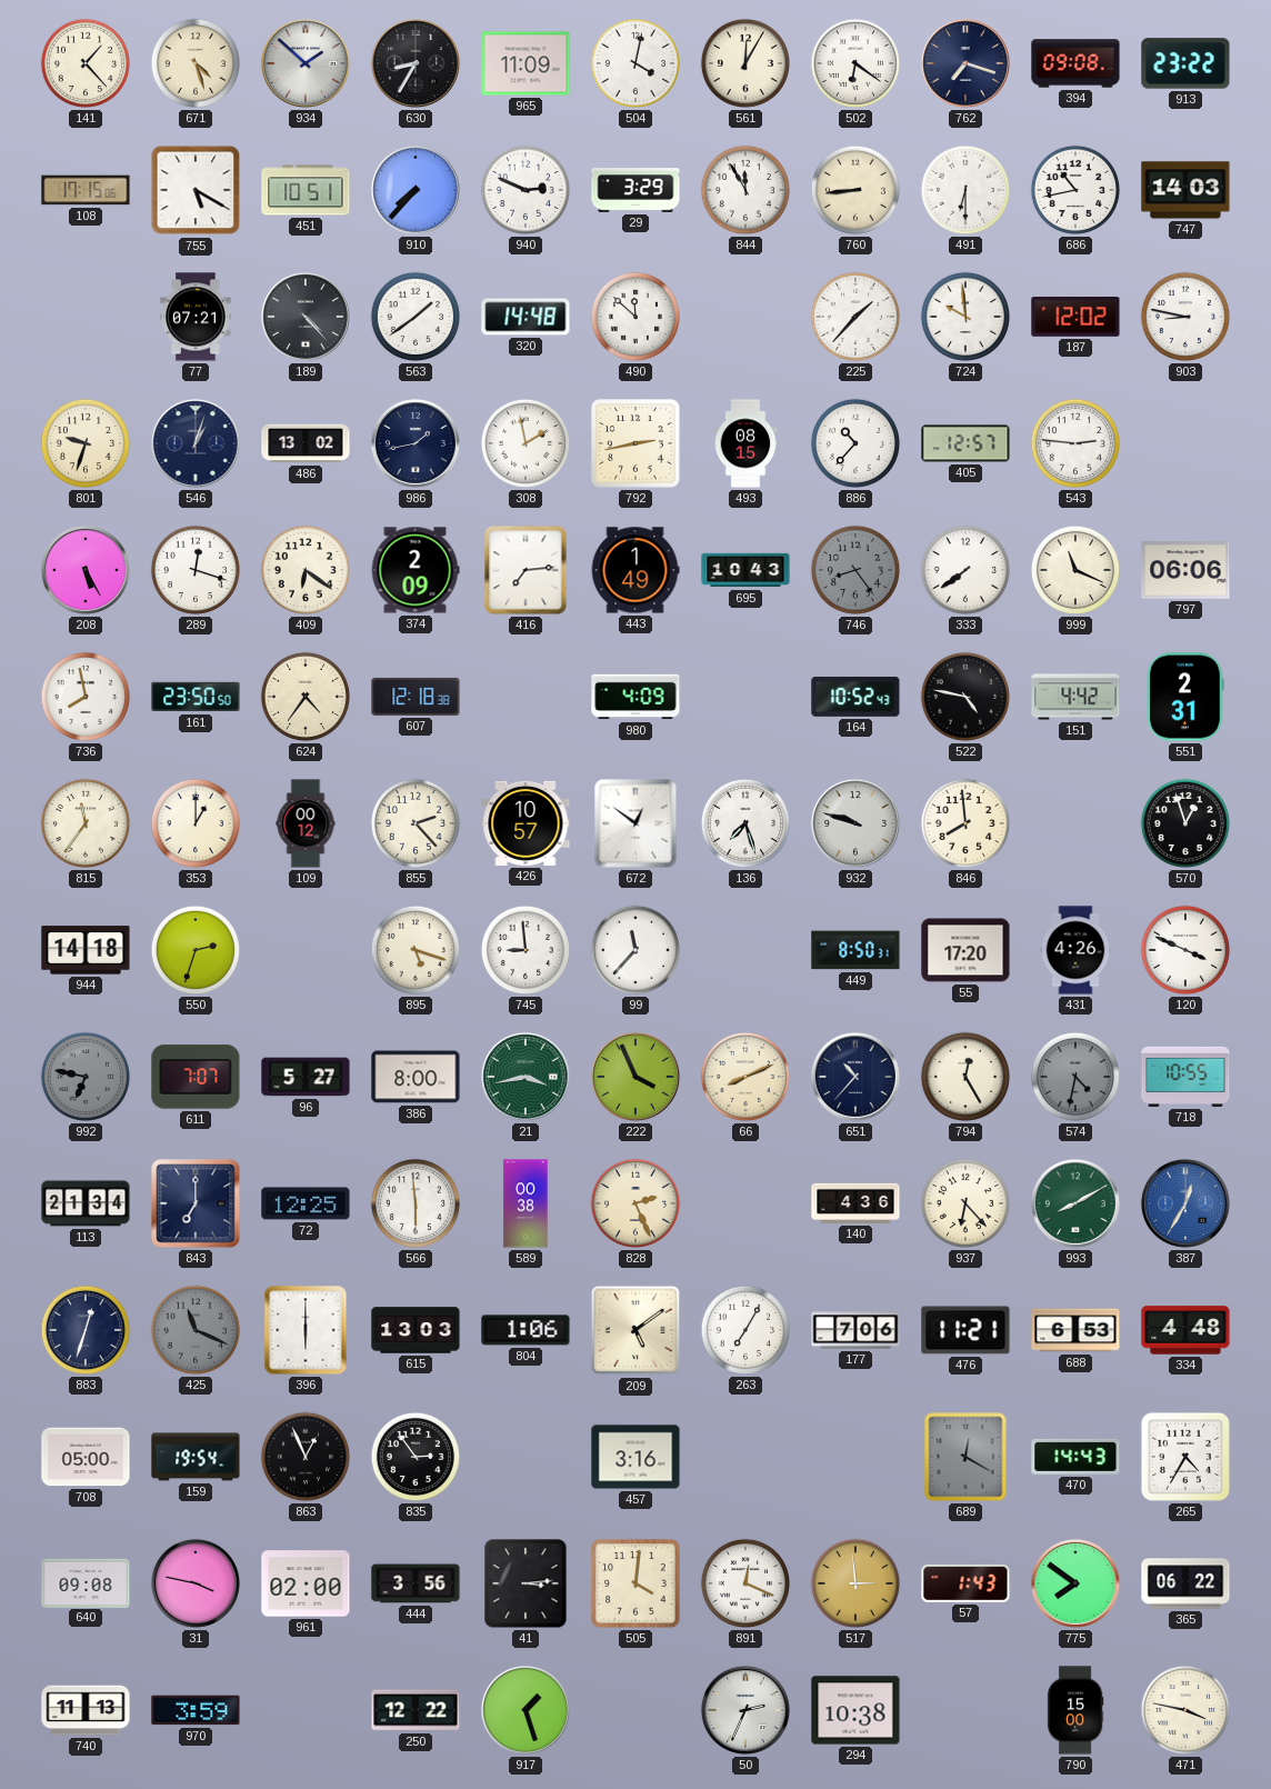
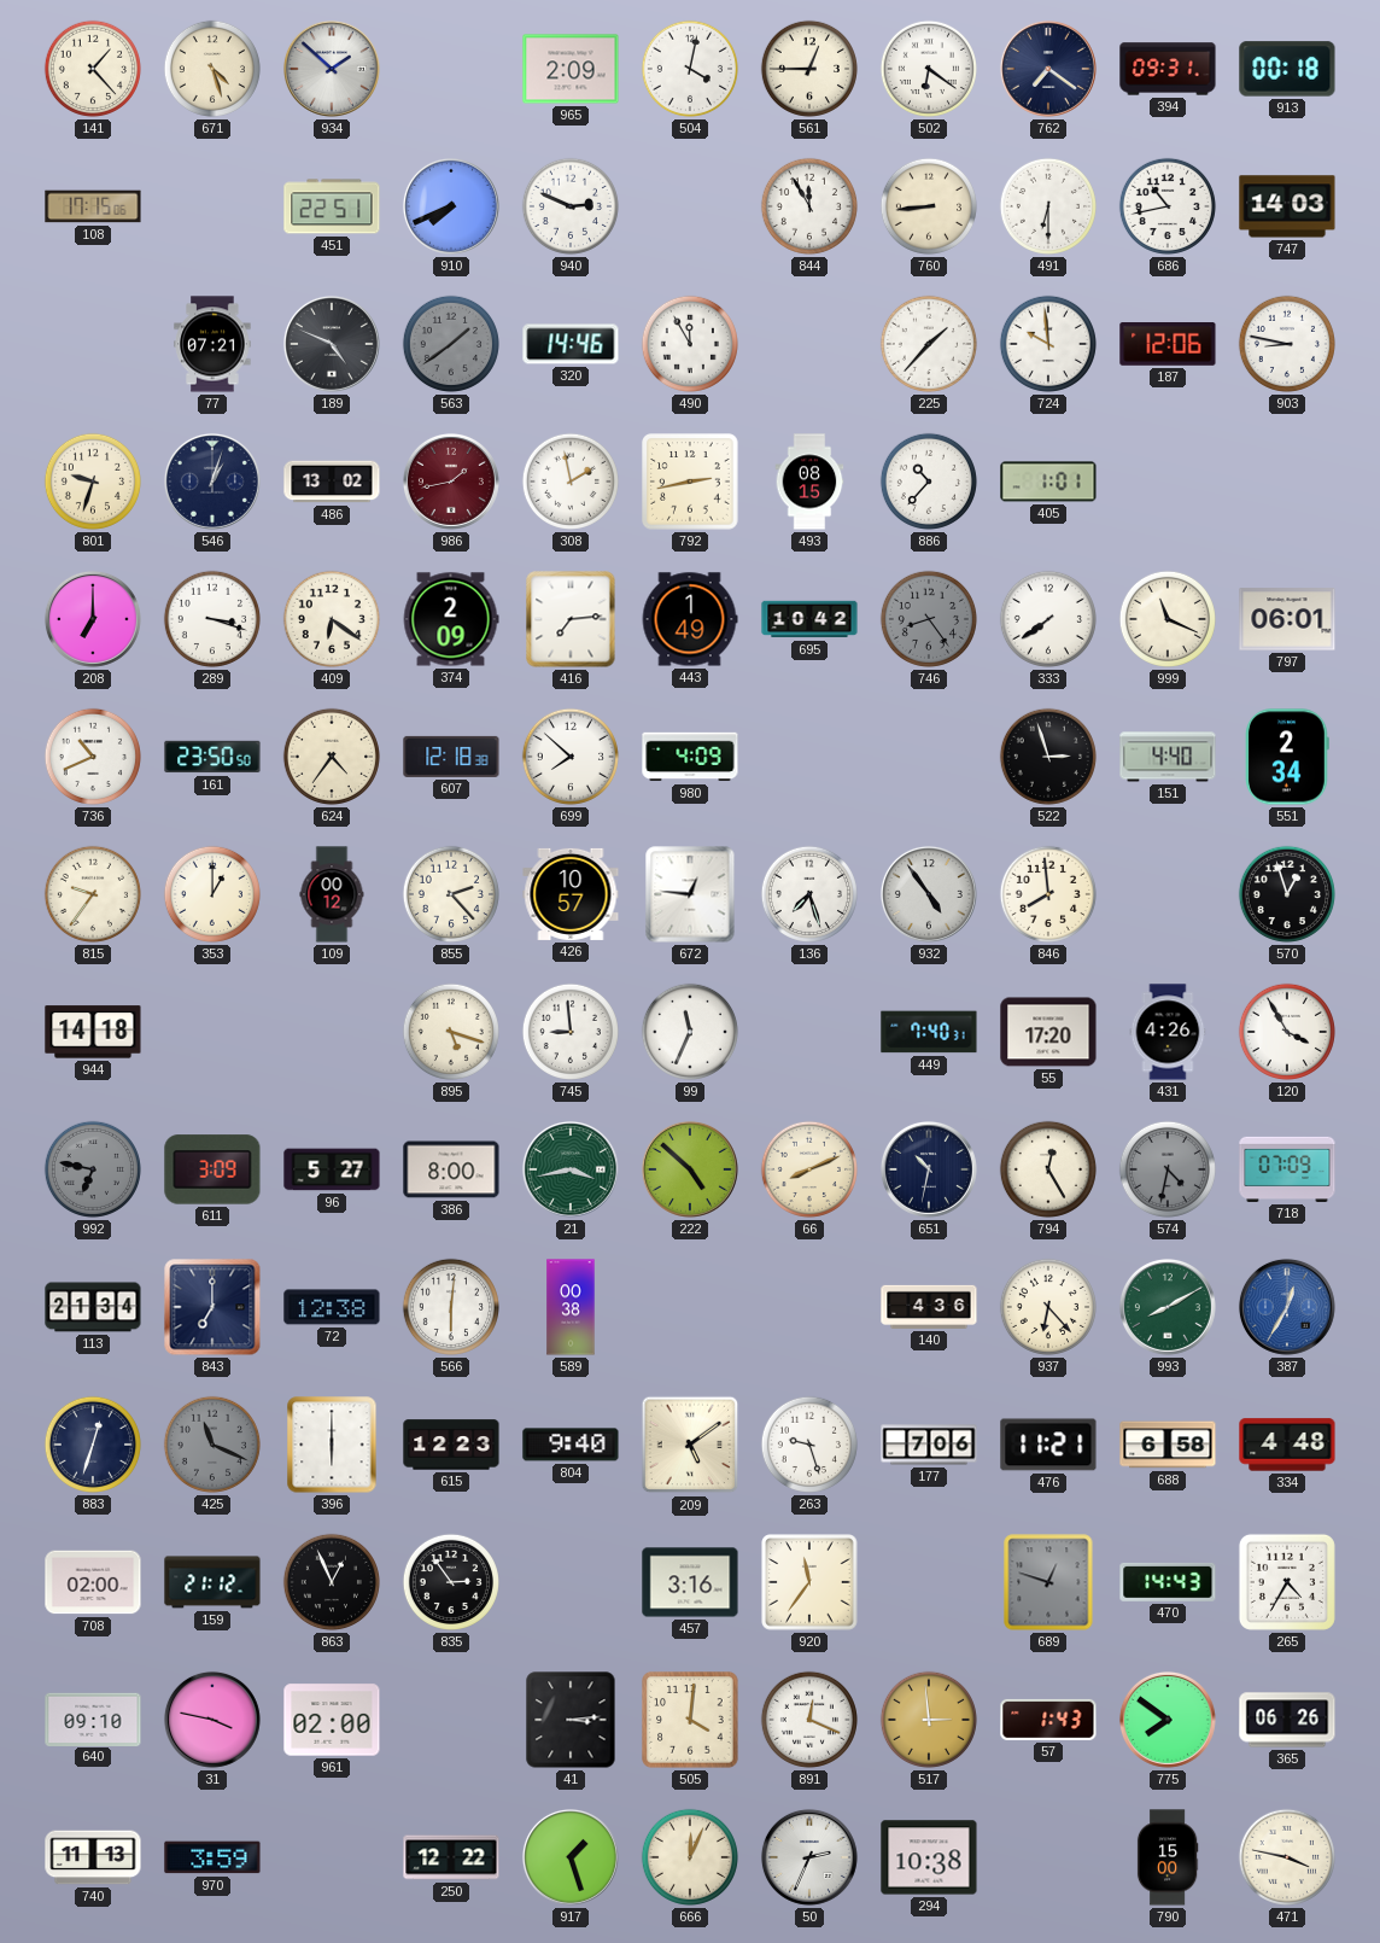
630: 8:35 -> none
965: 11:09 -> 2:09
561: 12:05 -> 12:45
762: 7:18 -> 7:21
394: 09:08 -> 09:31
913: 23:22 -> 00:18
755: 5:20 -> none
451: 10:51 -> 22:51
910: 7:37 -> 7:41
29: 3:29 -> none
189: 4:23 -> 4:49
563 dial: white -> grey
320: 14:48 -> 14:46
490: 11:52 -> 11:55
187: 12:02 -> 12:06
986 dial: navy -> burgundy
405: 12:57 -> 1:01
543: 2:46 -> none
208: 5:25 -> 7:00
289: 12:18 -> 3:18
695: 10:43 -> 10:42
797: 06:06 -> 06:01
736: 7:58 -> 10:41
699: none -> 7:52
164: 10:52 -> none
522: 4:47 -> 2:57
151: 4:42 -> 4:40
551: 2:31 -> 2:34
815: 11:36 -> 9:36
672: 12:51 -> 12:46
932: 9:48 -> 4:54
550: 2:33 -> none
99: 11:37 -> 11:34
449: 8:50 -> 7:40
120: 3:49 -> 3:55
611: 7:07 -> 3:09
222: 3:56 -> 4:52
651: 10:37 -> 10:32
718: 10:55 -> 07:09
72: 12:25 -> 12:38
566: 5:59 -> 6:01
828: 2:26 -> none
615: 13:03 -> 12:23
804: 1:06 -> 9:40
263: 7:05 -> 9:27
688: 6:53 -> 6:58
708: 05:00 -> 02:00
159: 19:54 -> 21:12
920: none -> 11:36
689: 12:20 -> 12:48
640: 09:08 -> 09:10
444: 3:56 -> none
365: 06:22 -> 06:26
666: none -> 12:04
